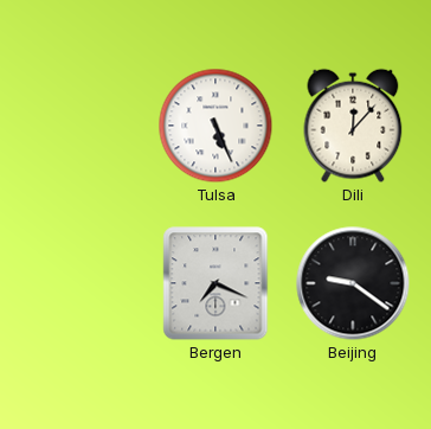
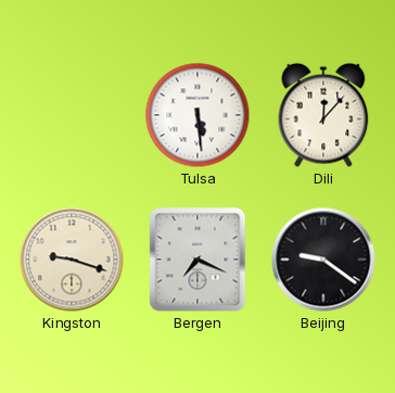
Tulsa: 5:26 -> 5:29
Kingston: none -> 9:18
